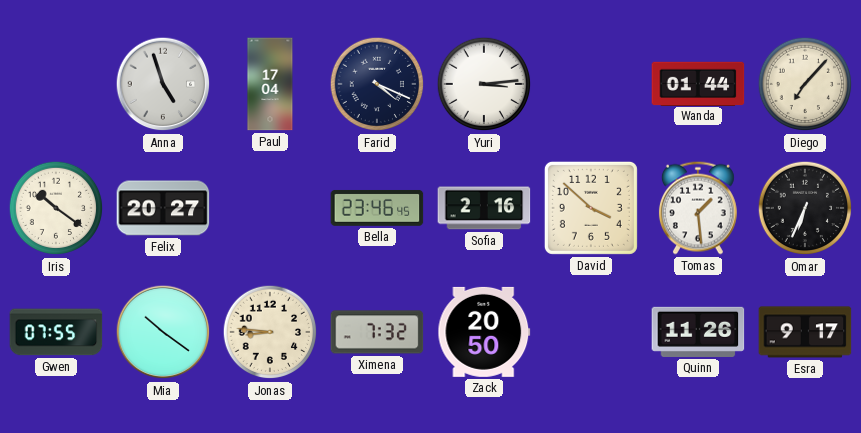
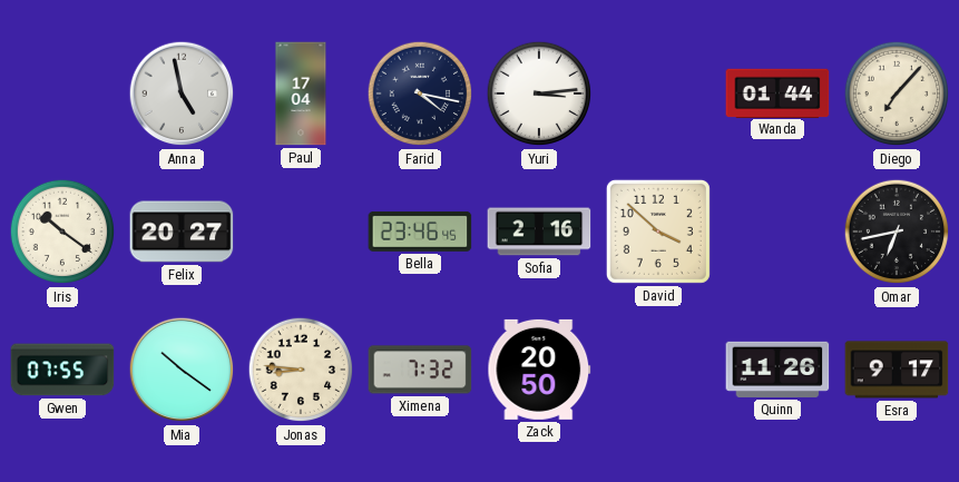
Anna: 4:57 -> 4:58
Farid: 4:19 -> 4:17
Tomas: 1:29 -> none
Omar: 6:34 -> 6:43
